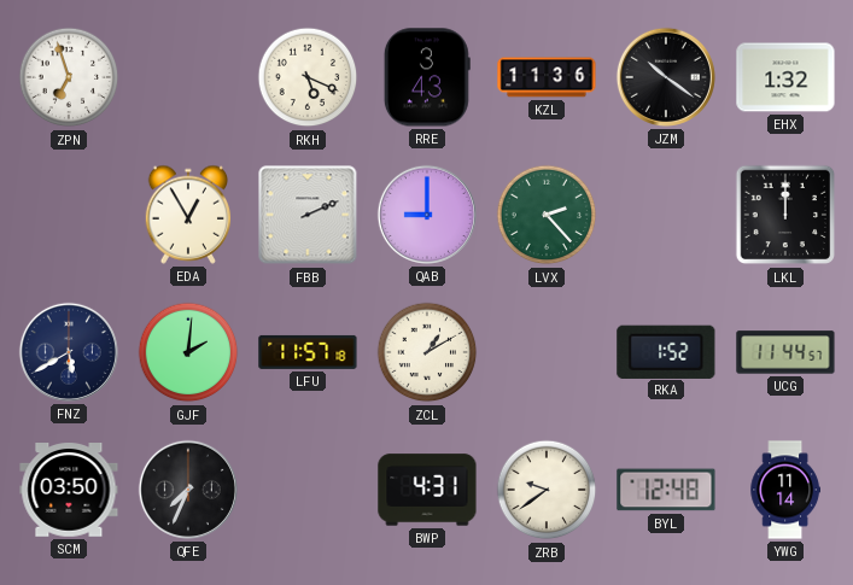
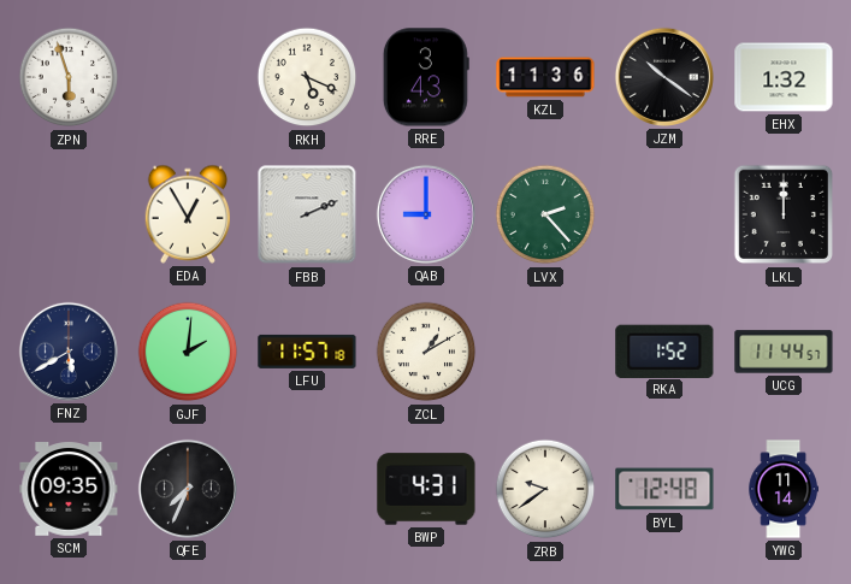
ZPN: 6:57 -> 5:57
SCM: 03:50 -> 09:35
